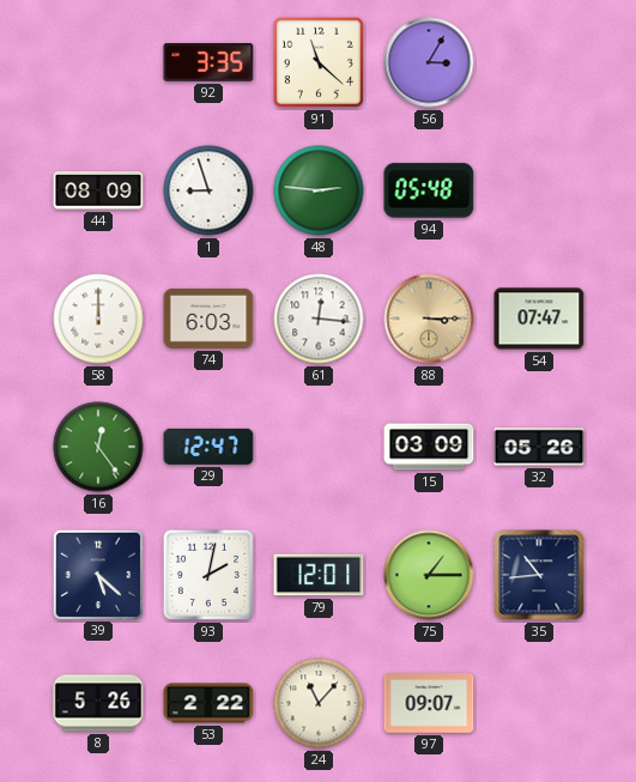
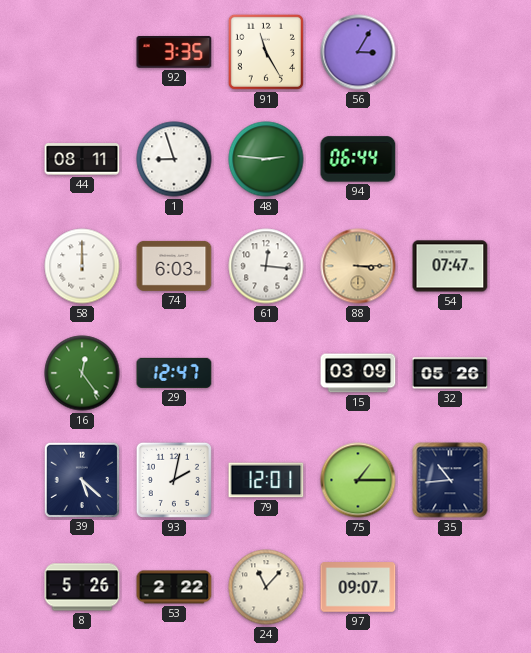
91: 11:22 -> 11:25
44: 08:09 -> 08:11
94: 05:48 -> 06:44
